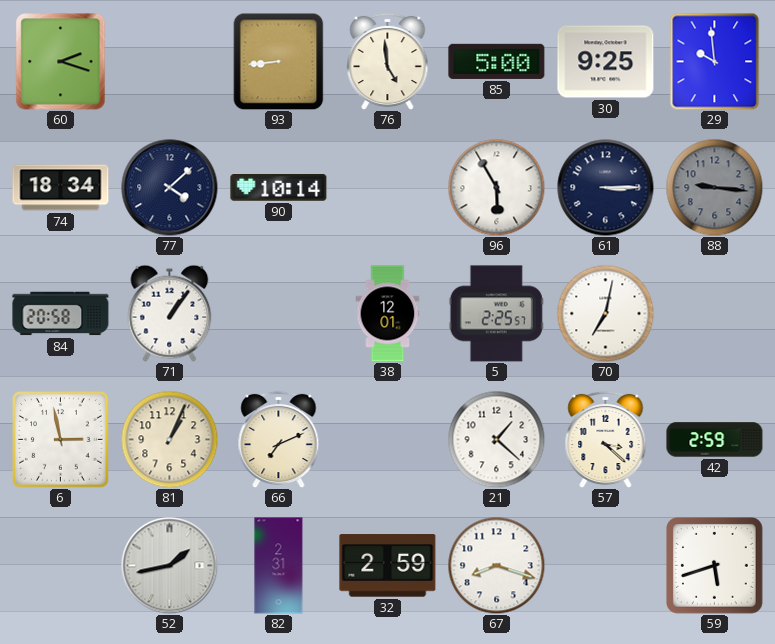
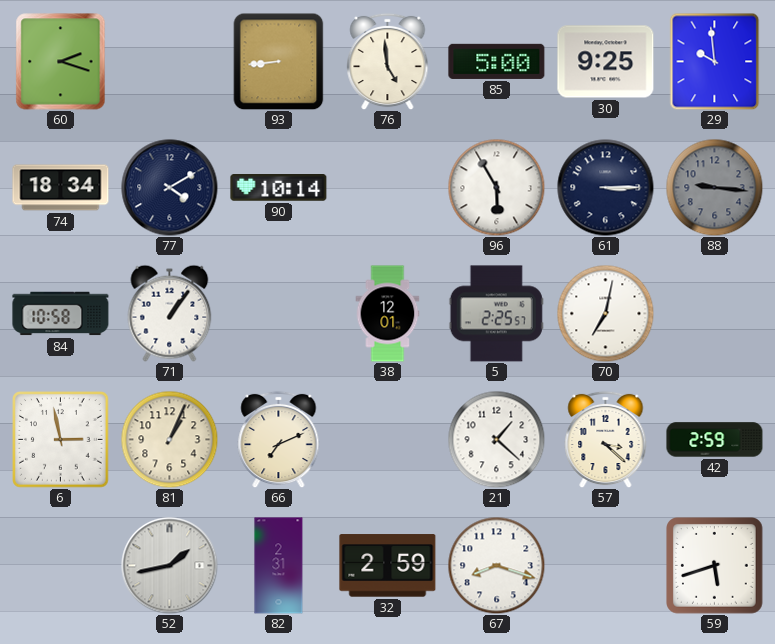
77: 4:08 -> 4:10
84: 20:58 -> 10:58
